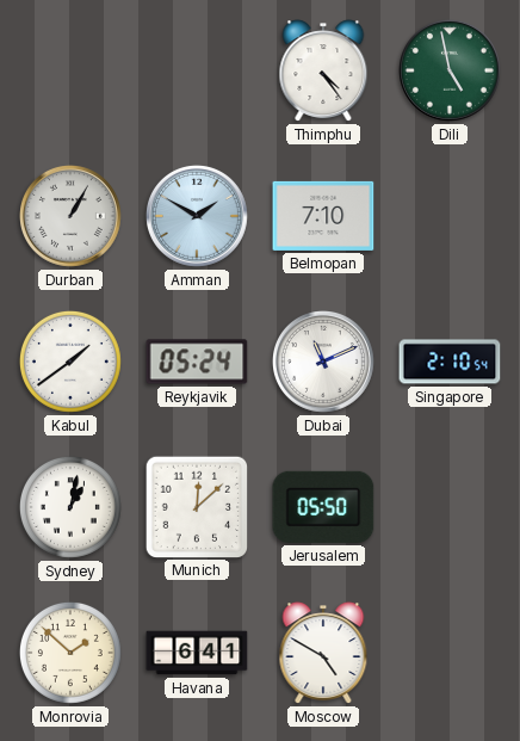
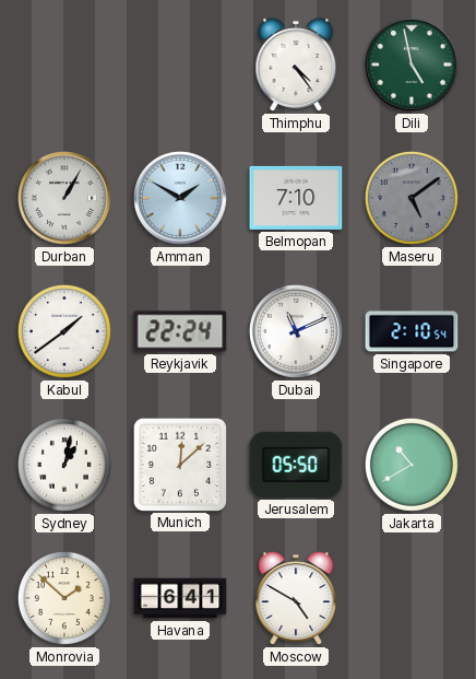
Maseru: none -> 5:09
Reykjavik: 05:24 -> 22:24
Jakarta: none -> 10:40
